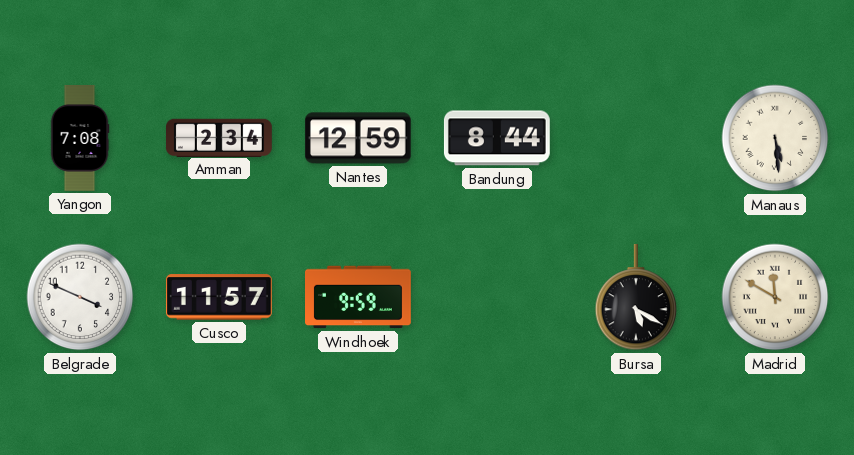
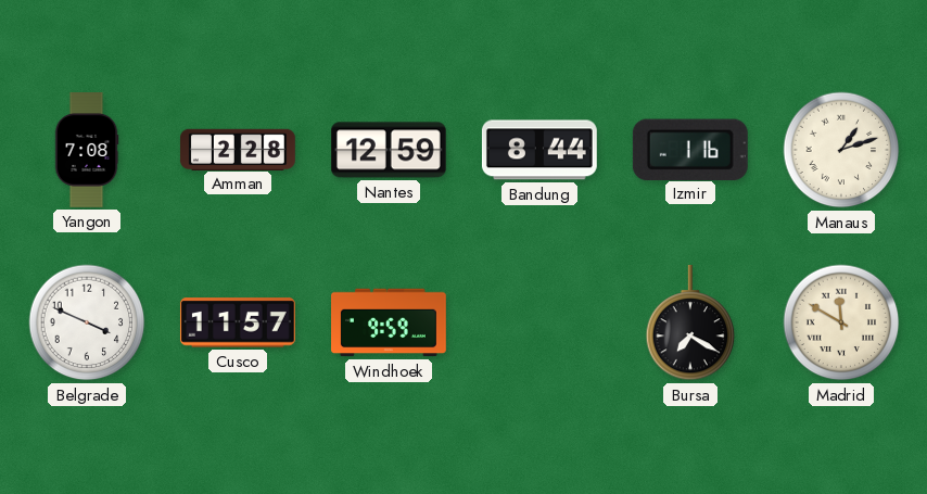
Amman: 2:34 -> 2:28
Izmir: none -> 1:16
Manaus: 5:29 -> 1:12
Bursa: 5:20 -> 7:20
